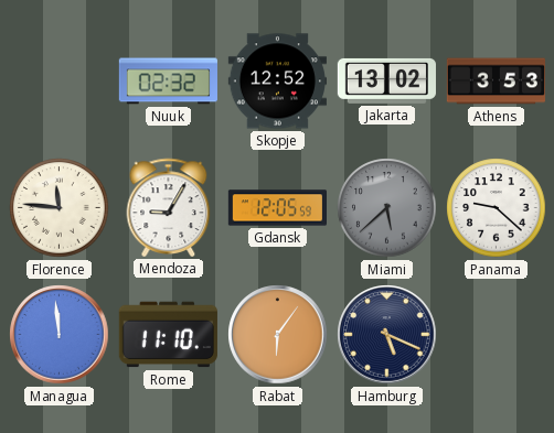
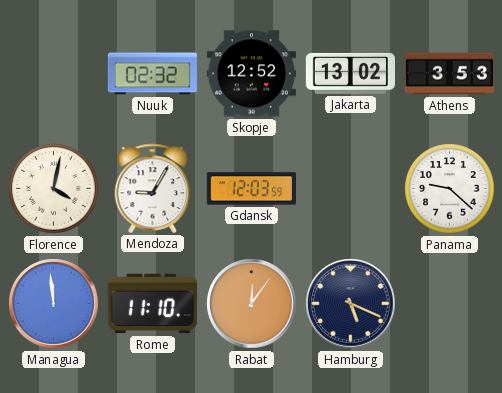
Florence: 11:46 -> 4:02
Gdansk: 12:05 -> 12:03
Miami: 5:38 -> none
Rabat: 6:06 -> 12:06
